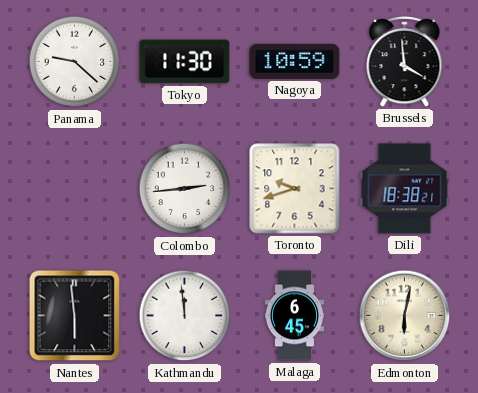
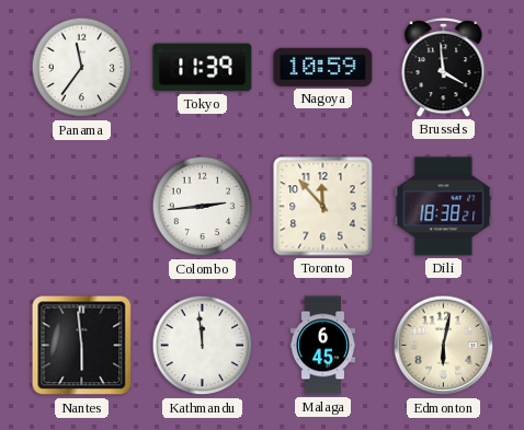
Panama: 9:22 -> 11:36
Tokyo: 11:30 -> 11:39
Toronto: 9:42 -> 11:53
